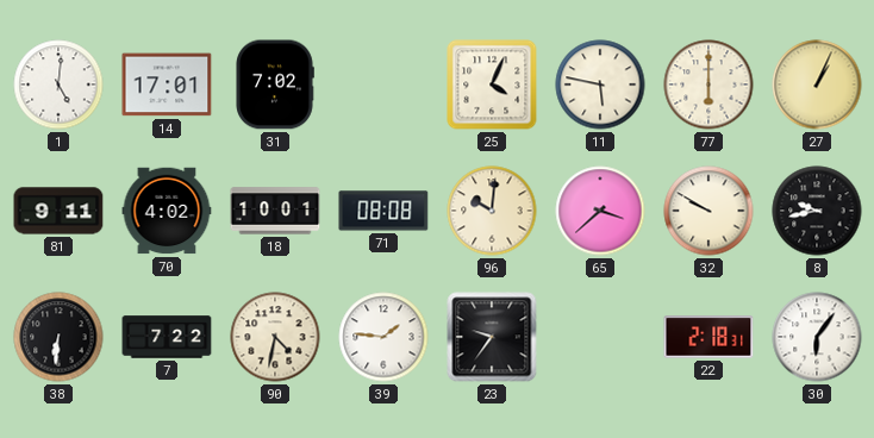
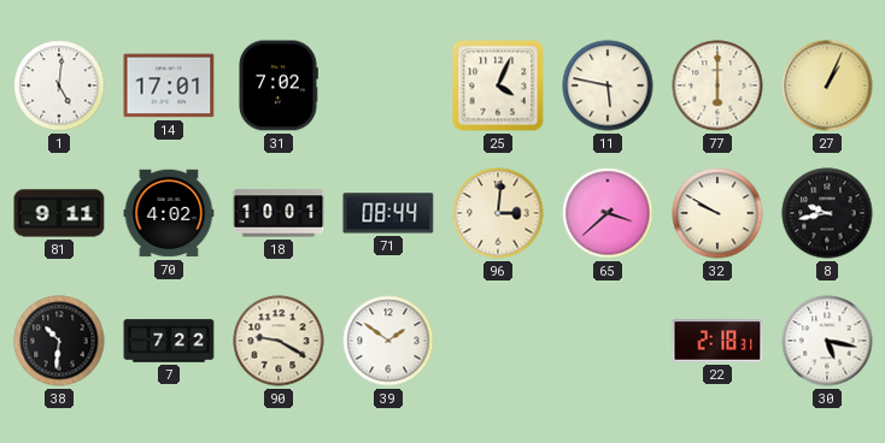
71: 08:08 -> 08:44
96: 10:01 -> 3:01
38: 6:31 -> 10:31
90: 4:32 -> 9:20
39: 1:46 -> 1:51
23: 9:36 -> none
30: 6:06 -> 5:17
